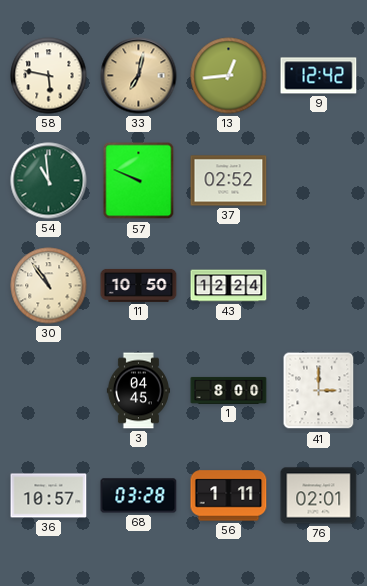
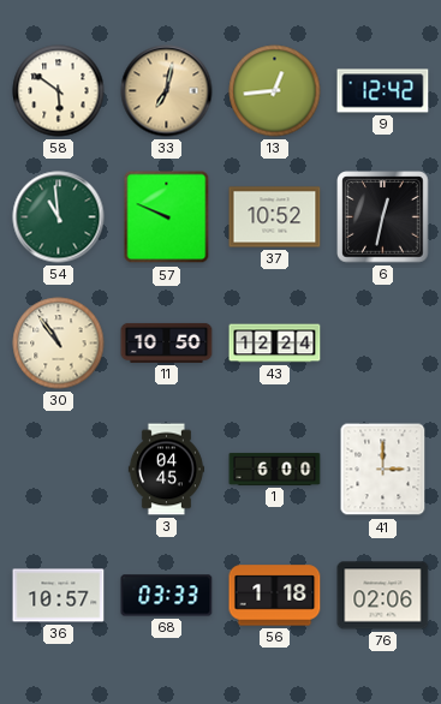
58: 5:47 -> 5:51
37: 02:52 -> 10:52
6: none -> 12:32
1: 8:00 -> 6:00
68: 03:28 -> 03:33
56: 1:11 -> 1:18
76: 02:01 -> 02:06
